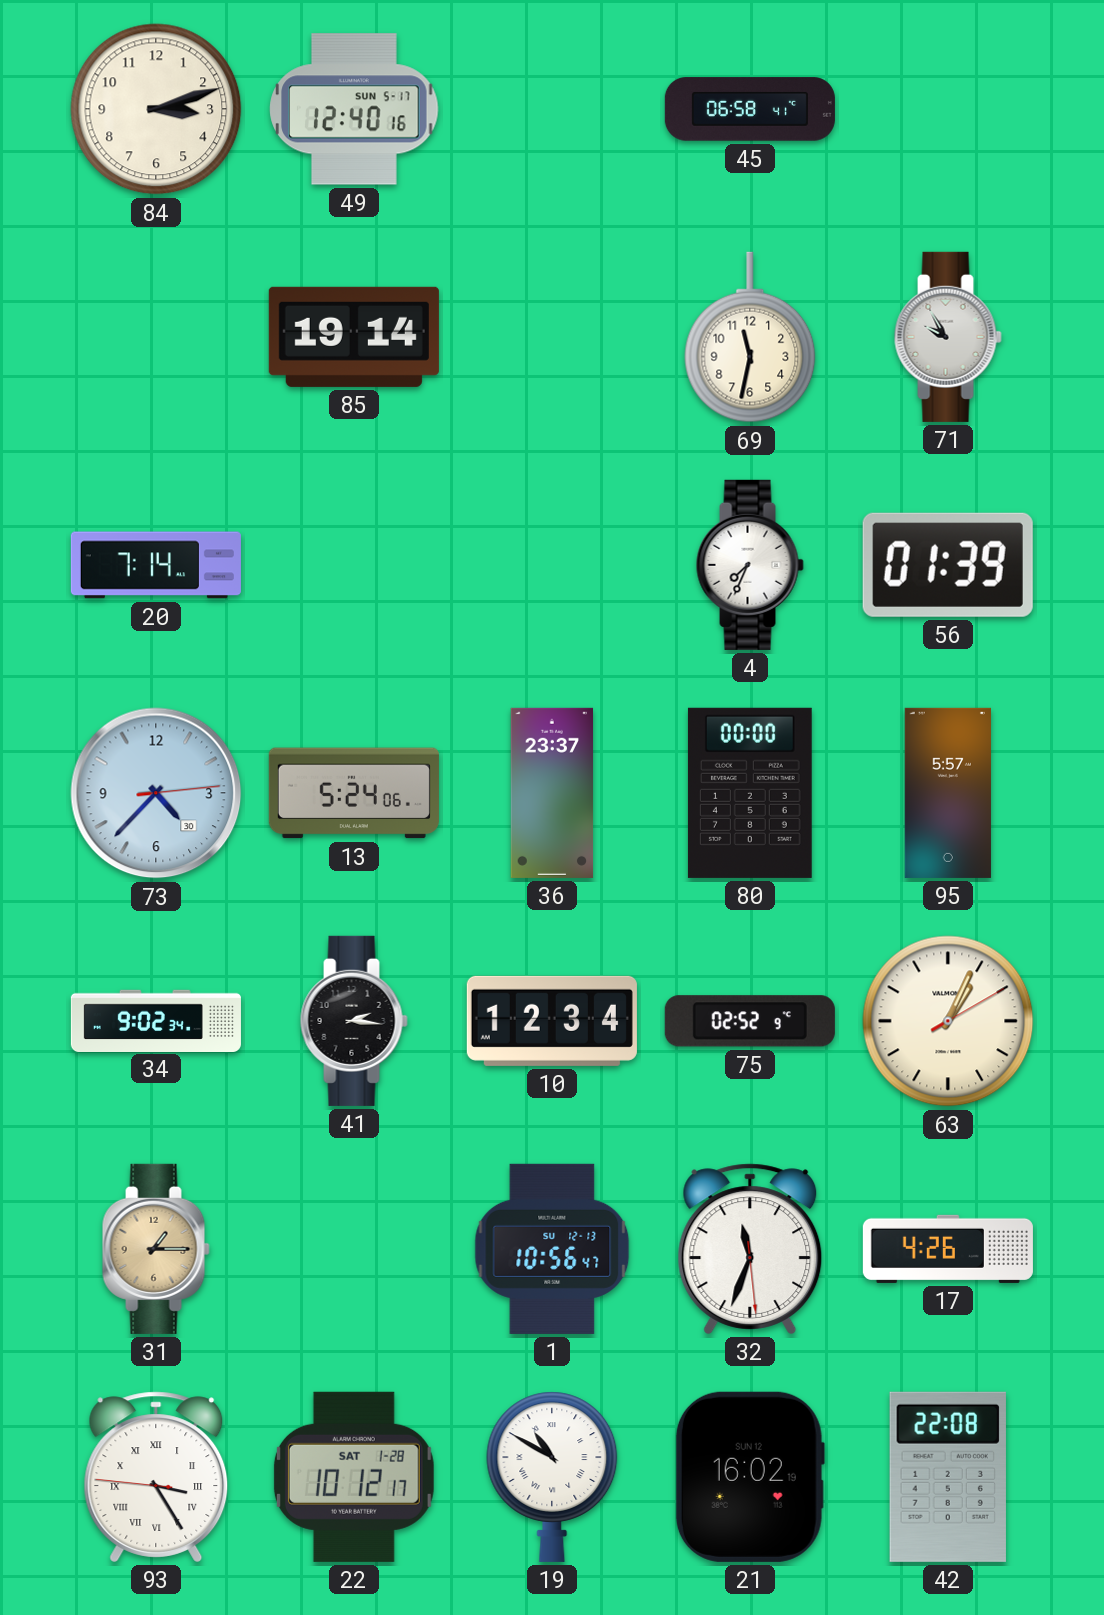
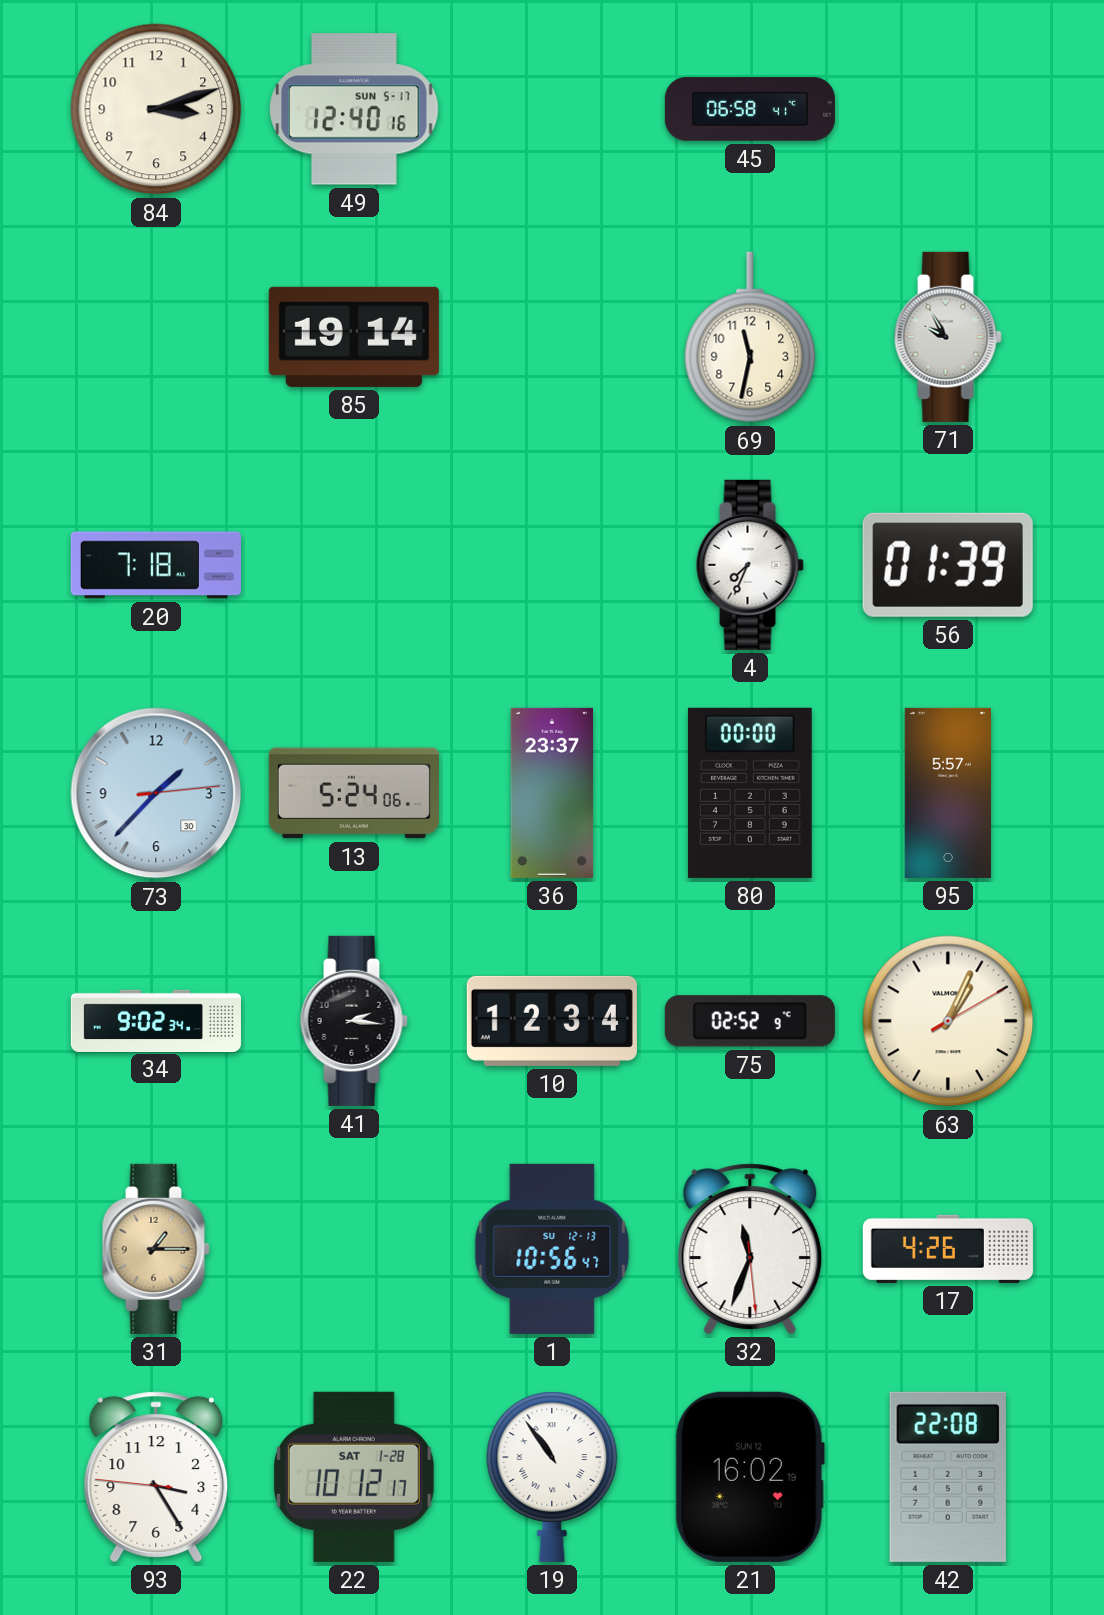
20: 7:14 -> 7:18
73: 4:37 -> 1:37
93 numerals: Roman -> Arabic
19: 10:50 -> 10:54
